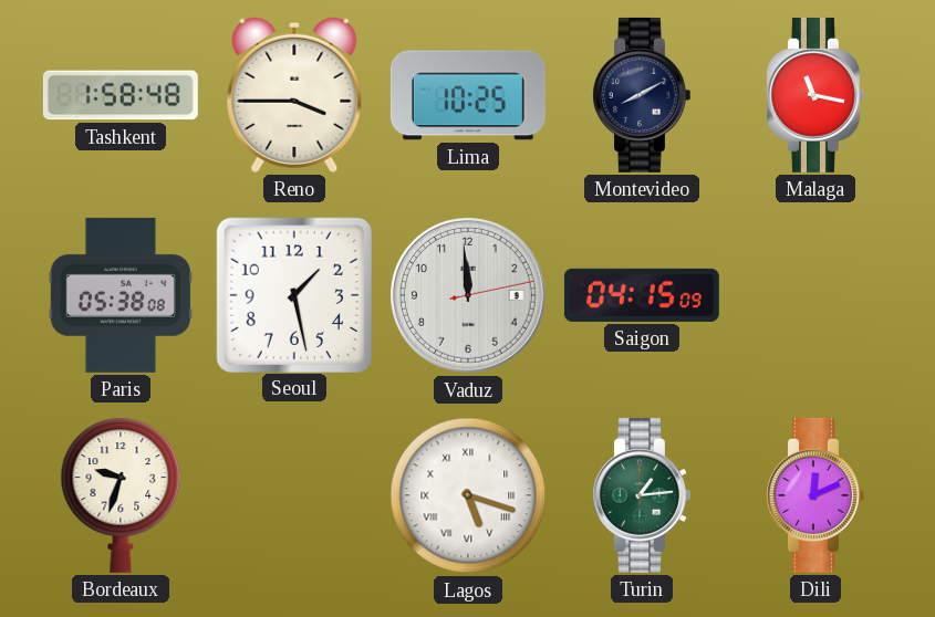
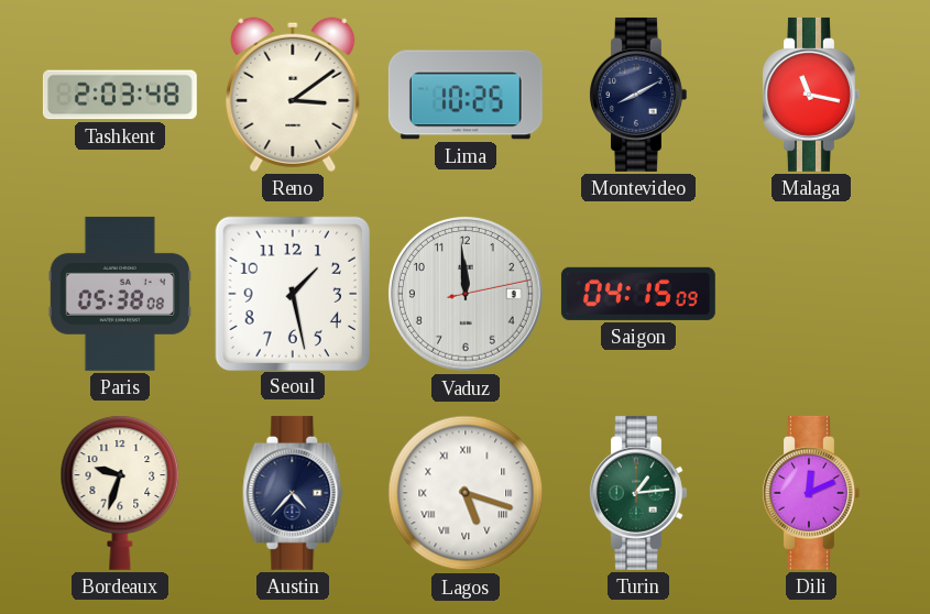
Tashkent: 1:58 -> 2:03
Reno: 3:45 -> 3:09
Austin: none -> 4:37
